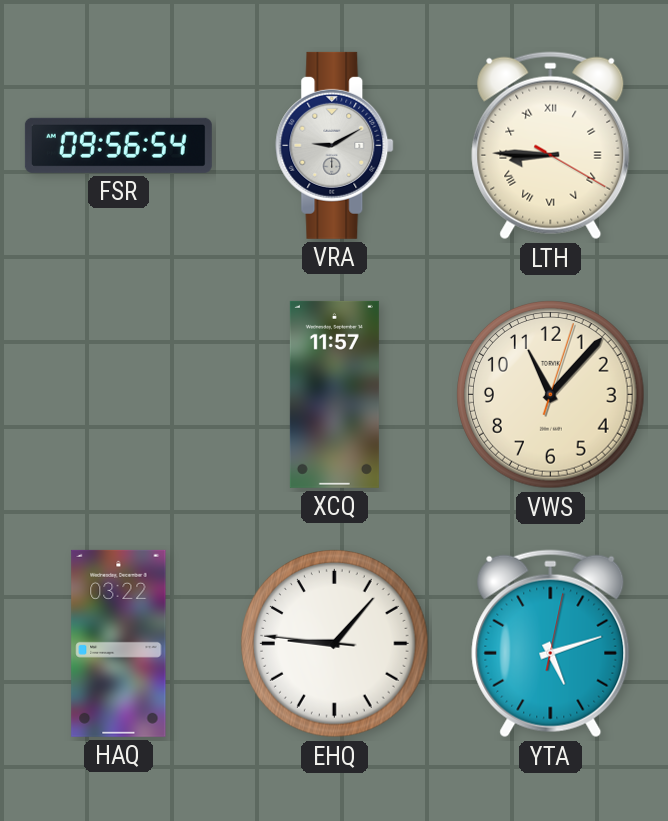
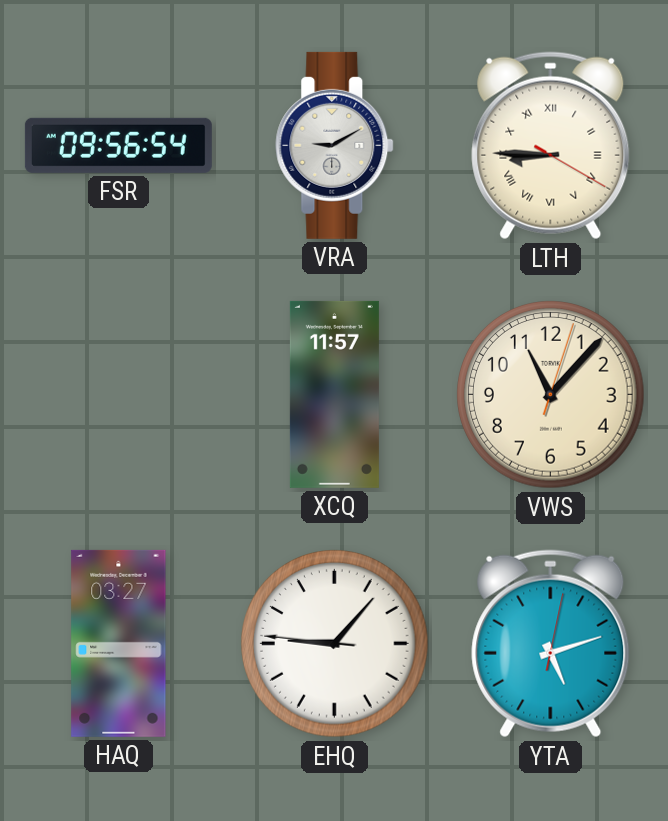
HAQ: 03:22 -> 03:27
